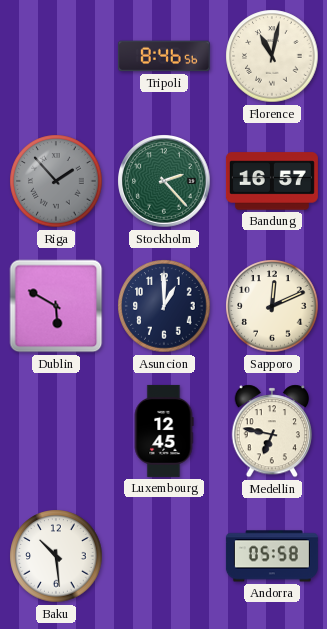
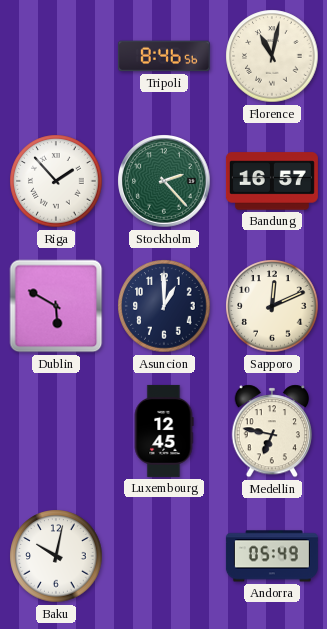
Riga dial: grey -> white
Baku: 10:29 -> 10:02
Andorra: 05:58 -> 05:49
